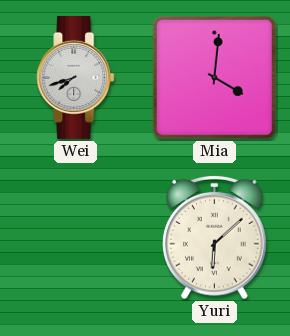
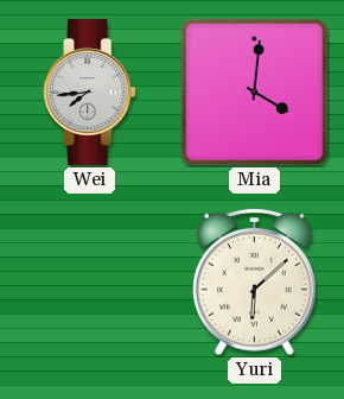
Wei: 7:42 -> 7:44
